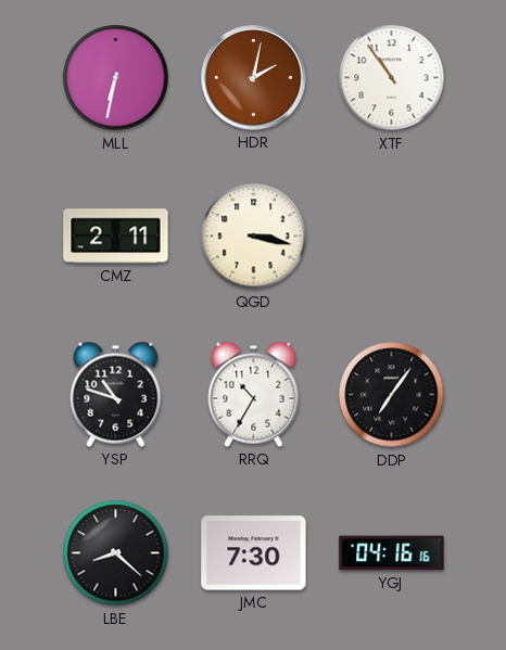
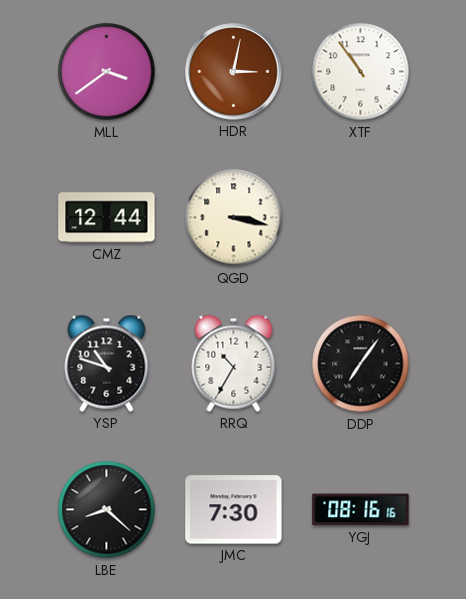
MLL: 6:32 -> 3:39
HDR: 2:02 -> 3:02
CMZ: 2:11 -> 12:44
YGJ: 04:16 -> 08:16
